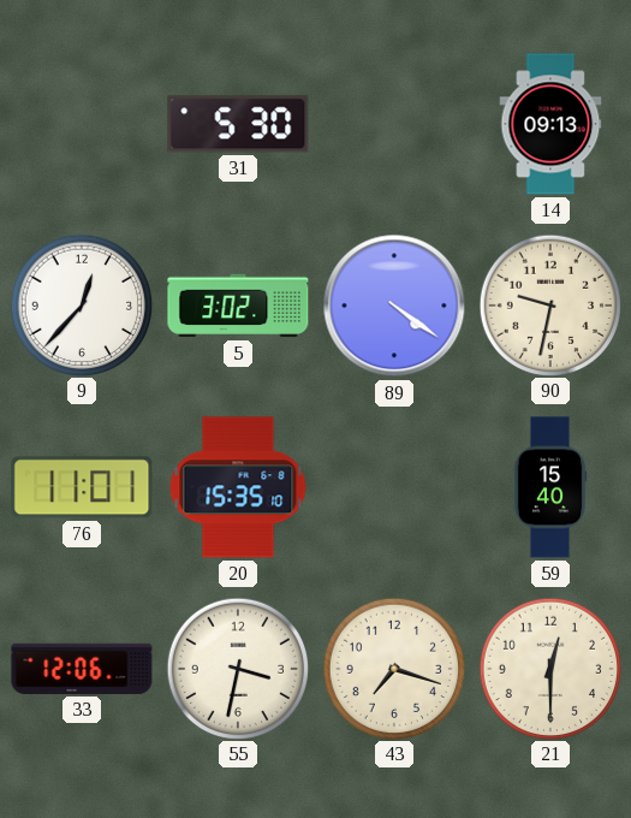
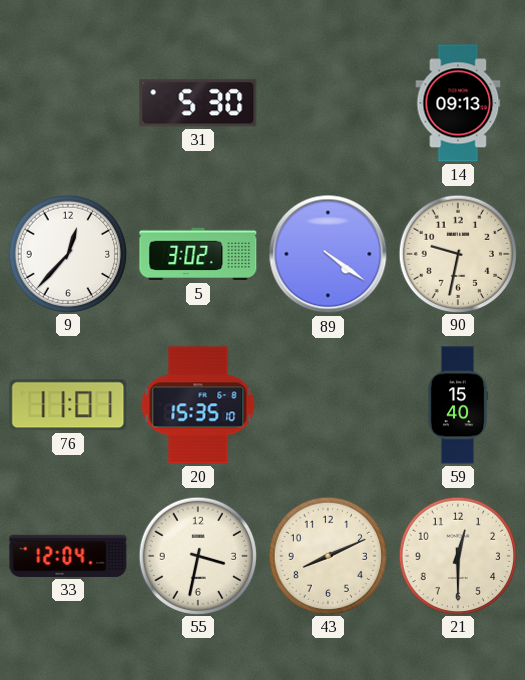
33: 12:06 -> 12:04
43: 7:18 -> 8:11
